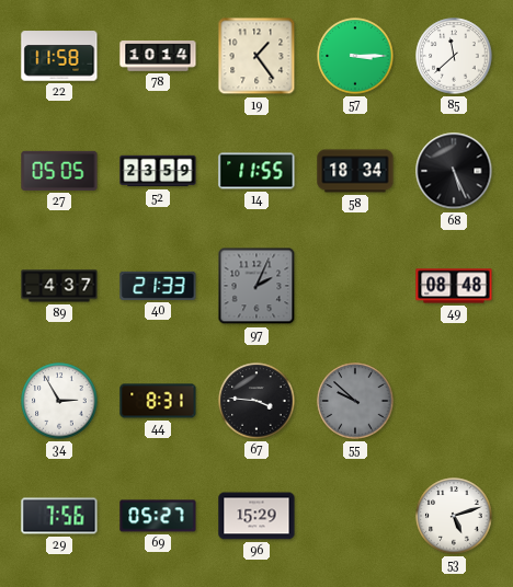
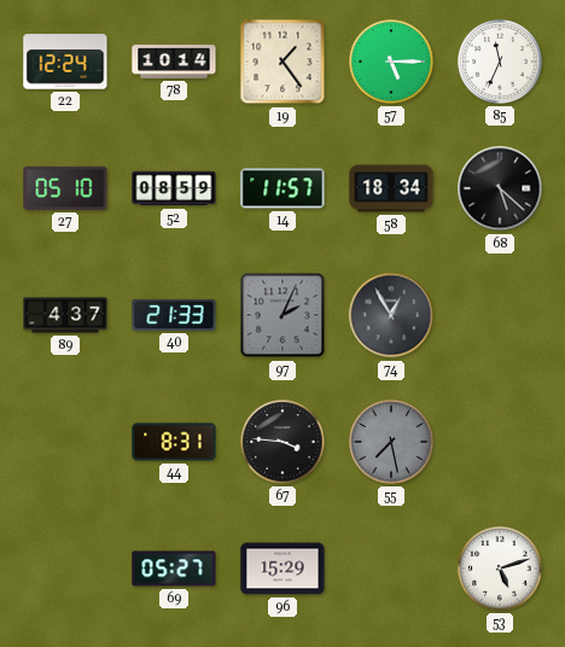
22: 11:58 -> 12:24
57: 3:15 -> 5:15
85: 11:38 -> 11:34
27: 05:05 -> 05:10
52: 23:59 -> 08:59
14: 11:55 -> 11:57
68: 5:26 -> 5:22
74: none -> 12:55
49: 08:48 -> none
34: 2:55 -> none
55: 9:52 -> 7:28
29: 7:56 -> none
